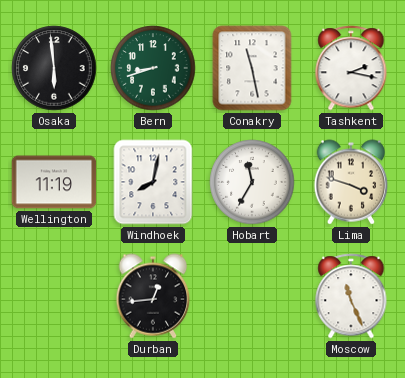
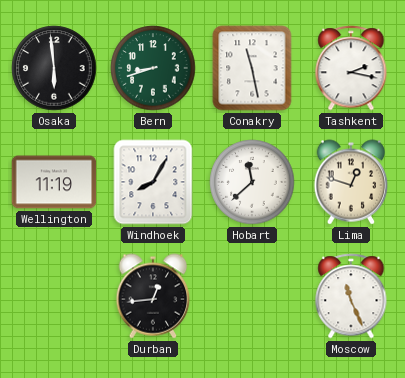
Windhoek: 8:02 -> 8:05
Hobart: 11:35 -> 11:38
Lima: 3:48 -> 12:48
